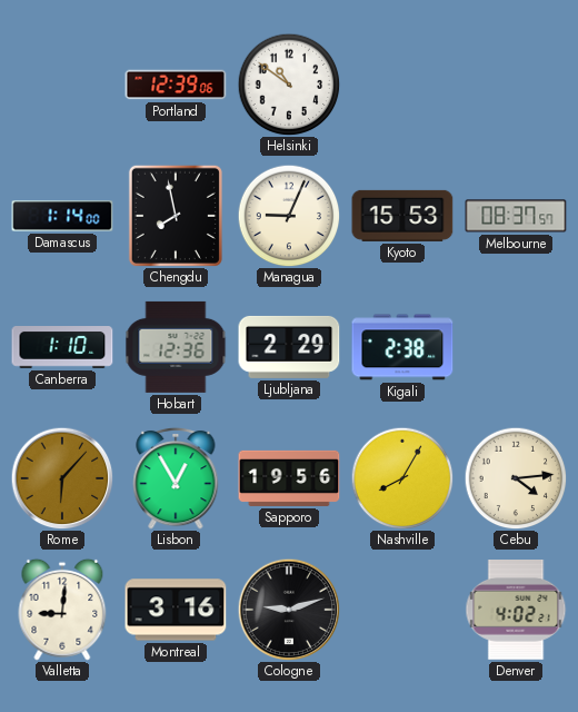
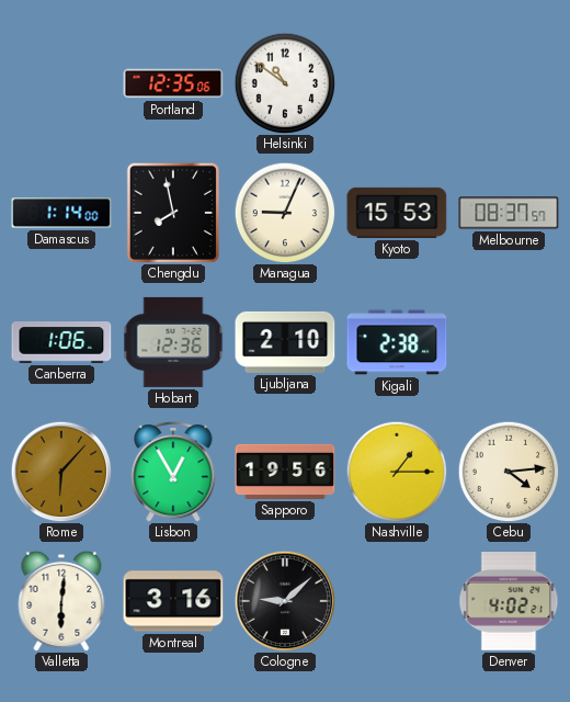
Portland: 12:39 -> 12:35
Canberra: 1:10 -> 1:06
Ljubljana: 2:29 -> 2:10
Nashville: 8:05 -> 1:15
Valletta: 9:01 -> 6:01
Cologne: 9:12 -> 9:08
